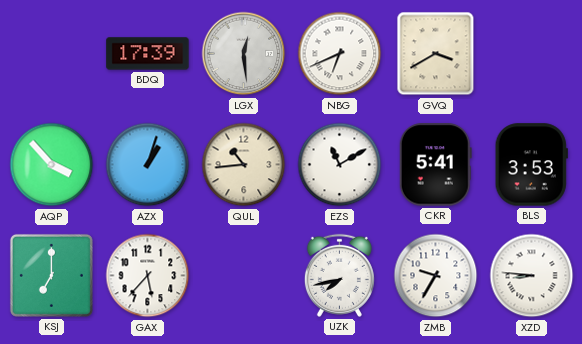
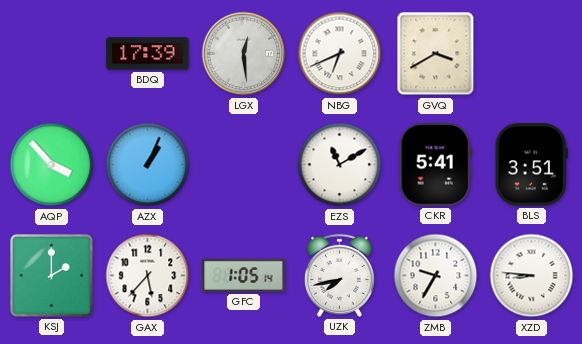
AZX: 1:03 -> 1:04
QUL: 10:44 -> none
BLS: 3:53 -> 3:51
KSJ: 7:00 -> 2:00
GFC: none -> 1:05
